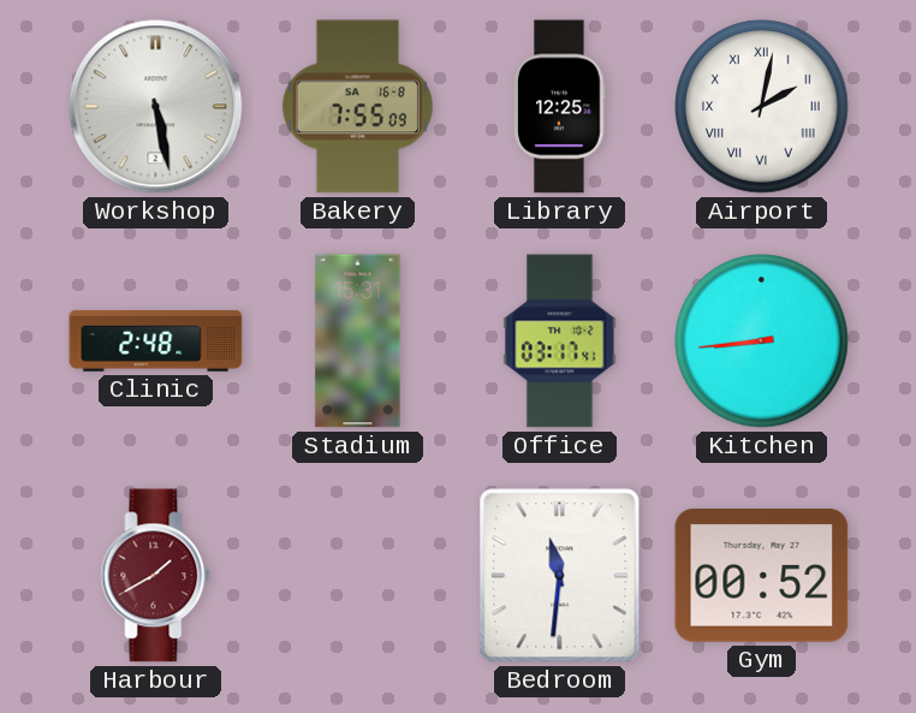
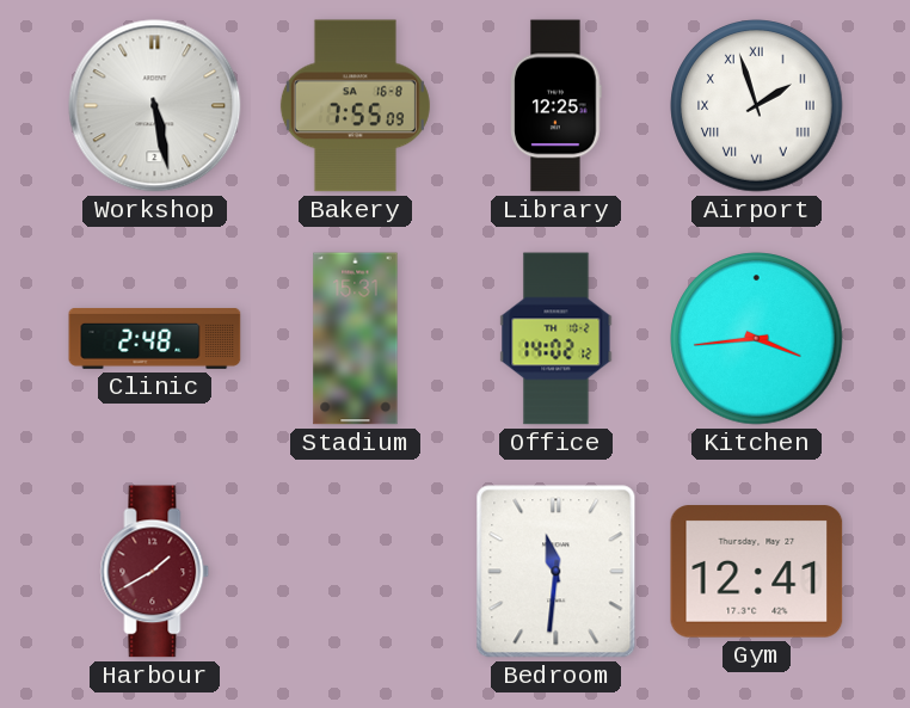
Airport: 2:02 -> 1:57
Office: 03:17 -> 14:02
Kitchen: 8:44 -> 3:44
Gym: 00:52 -> 12:41
